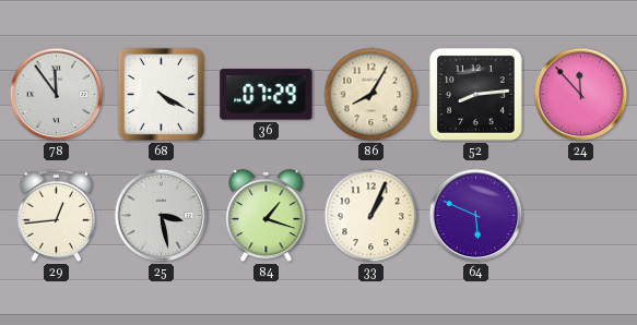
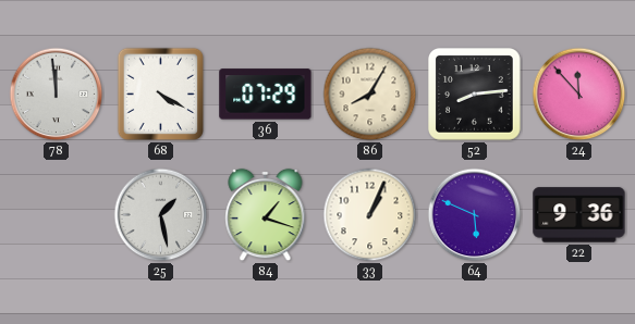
78: 11:54 -> 11:59
29: 12:44 -> none
25: 3:28 -> 1:28
22: none -> 9:36
